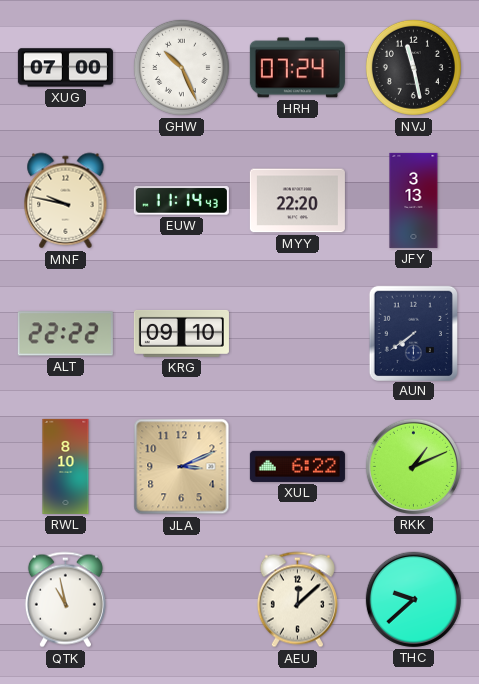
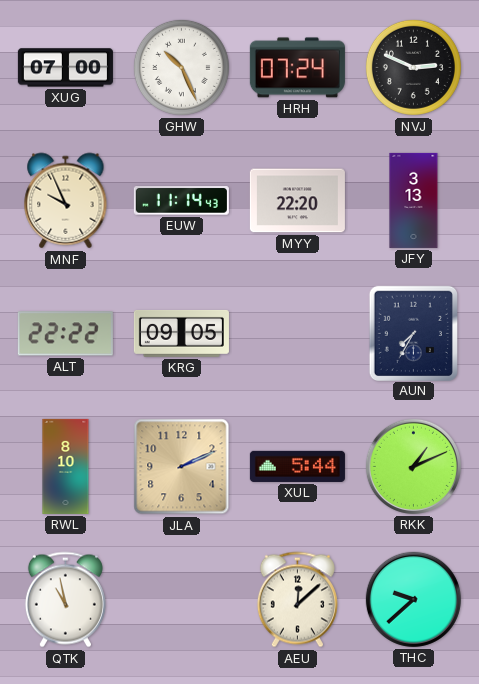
NVJ: 11:28 -> 2:49
MNF: 9:47 -> 9:56
KRG: 09:10 -> 09:05
AUN: 7:39 -> 7:35
JLA: 3:11 -> 2:11
XUL: 6:22 -> 5:44
